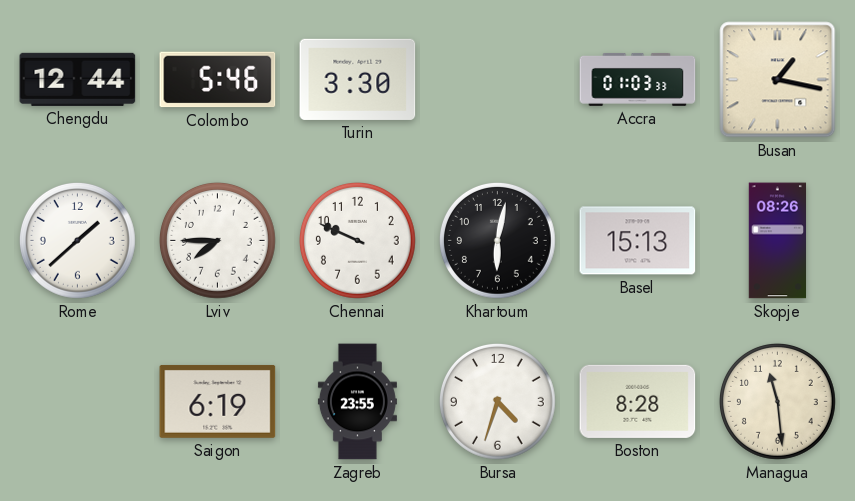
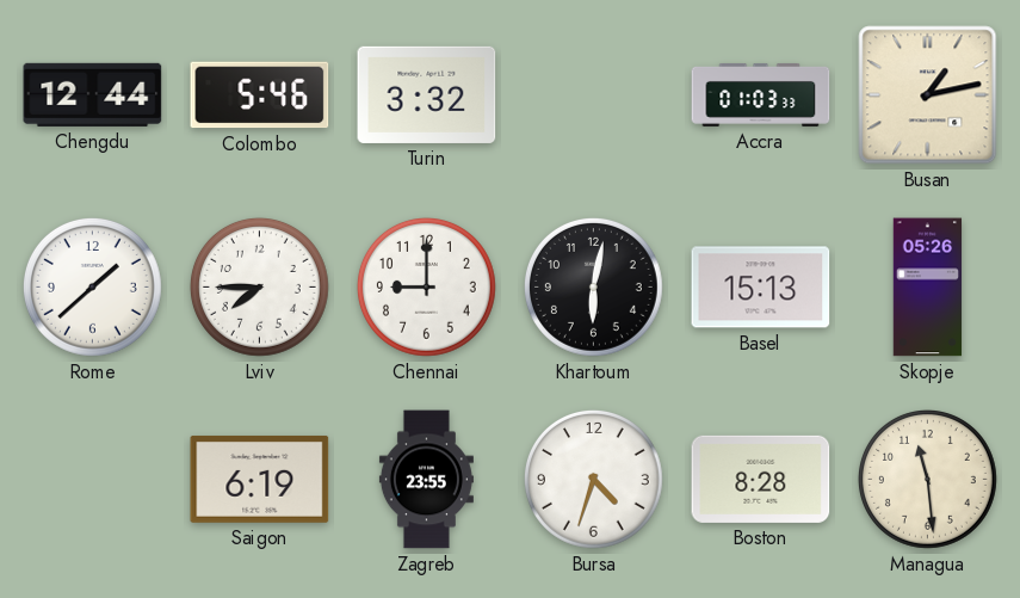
Turin: 3:30 -> 3:32
Busan: 1:17 -> 1:13
Chennai: 9:49 -> 9:00
Skopje: 08:26 -> 05:26
